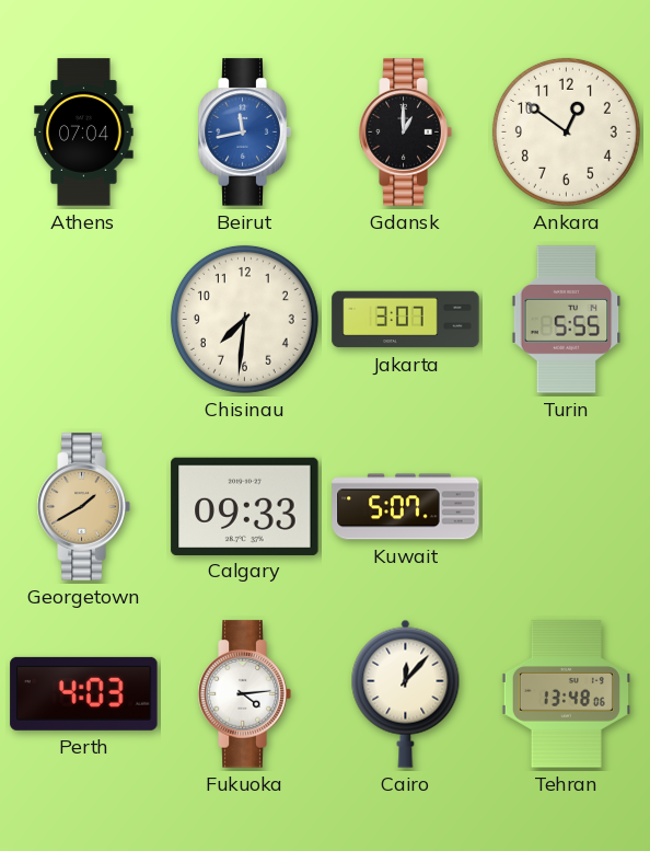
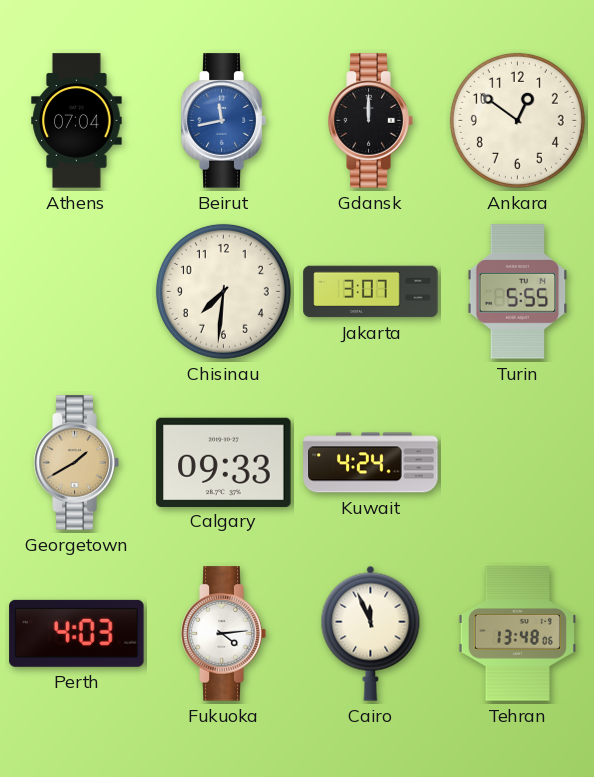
Gdansk: 1:00 -> 12:00
Kuwait: 5:07 -> 4:24
Cairo: 12:07 -> 11:56
